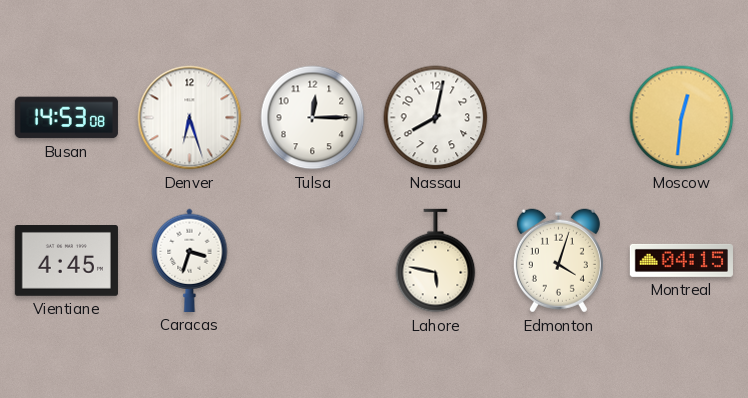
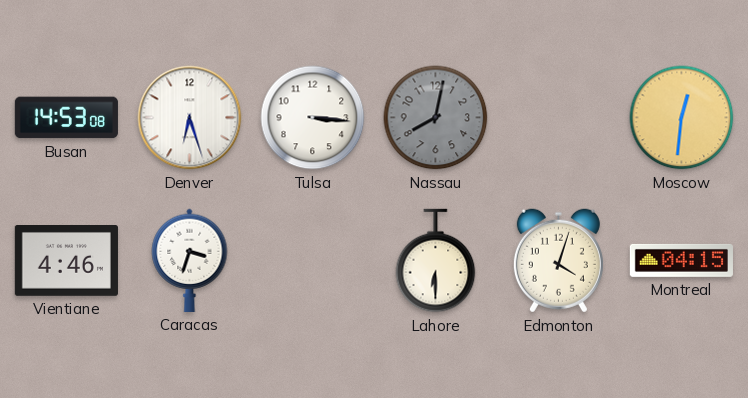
Tulsa: 12:15 -> 3:16
Nassau dial: white -> grey
Vientiane: 4:45 -> 4:46
Lahore: 5:47 -> 6:30
